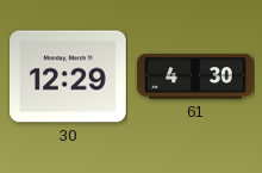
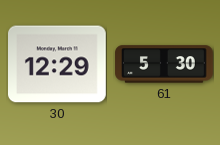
61: 4:30 -> 5:30
